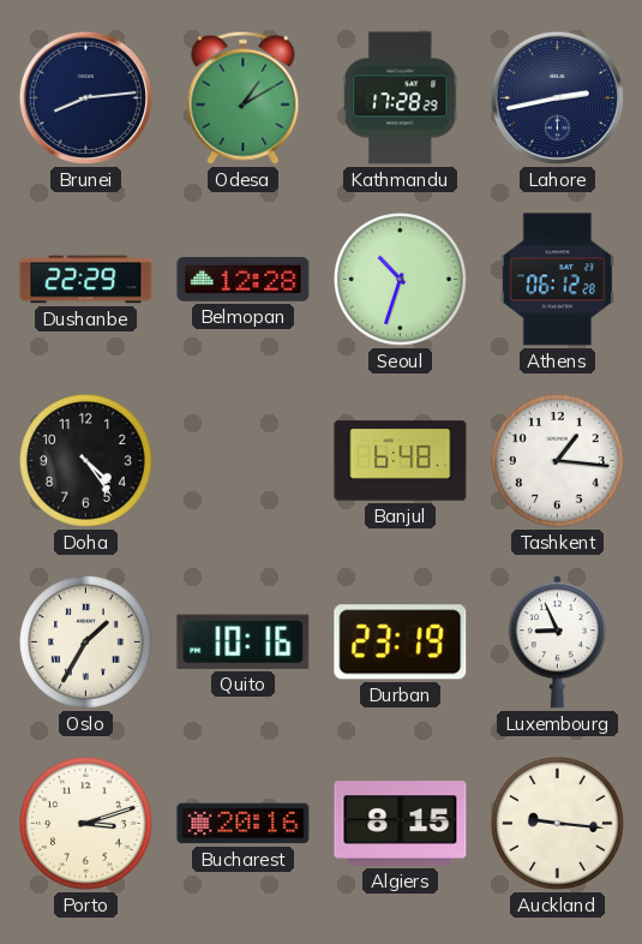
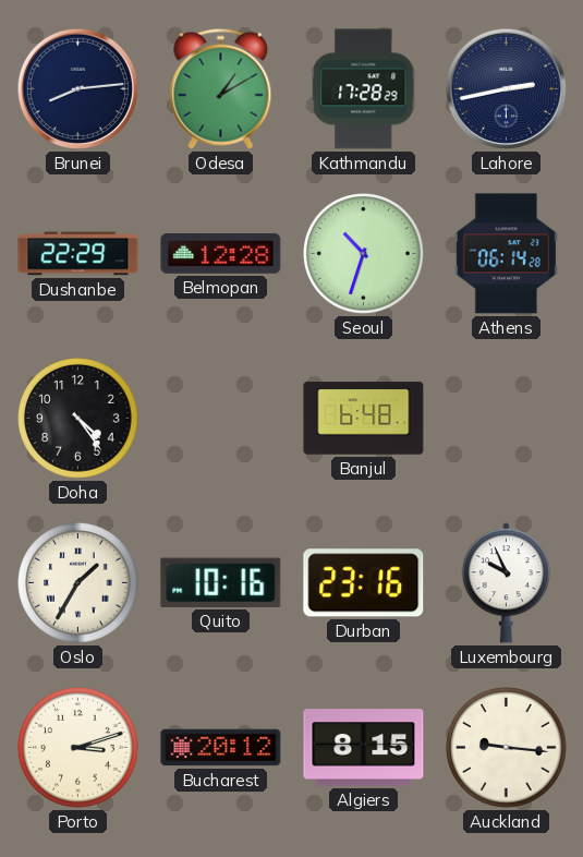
Athens: 06:12 -> 06:14
Tashkent: 1:16 -> none
Durban: 23:19 -> 23:16
Luxembourg: 8:56 -> 9:56
Bucharest: 20:16 -> 20:12
